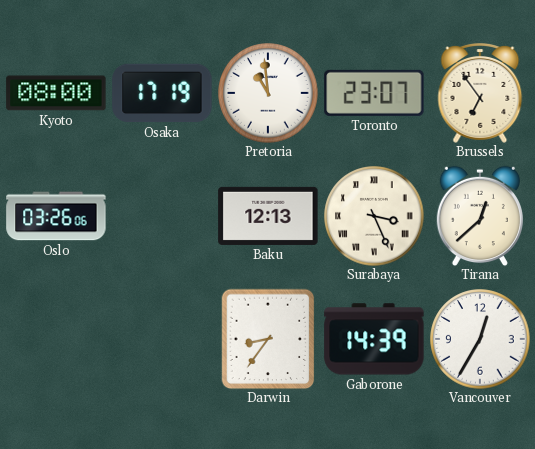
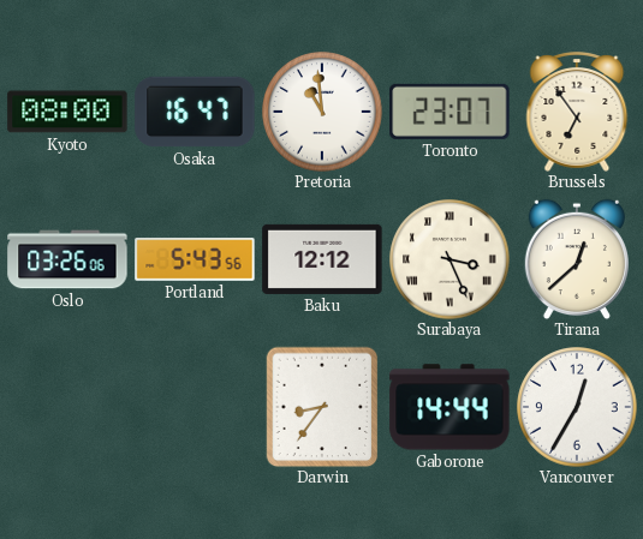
Osaka: 17:19 -> 16:47
Portland: none -> 5:43
Baku: 12:13 -> 12:12
Gaborone: 14:39 -> 14:44
